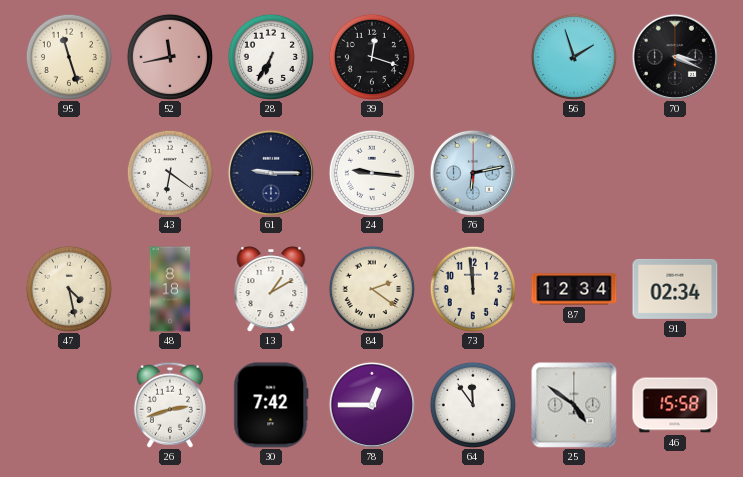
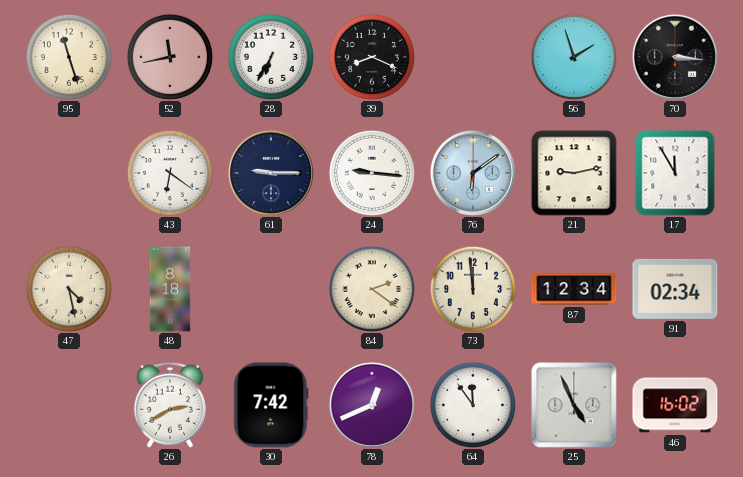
39: 12:18 -> 8:19
70: 3:19 -> 3:16
76: 6:13 -> 6:09
21: none -> 9:13
17: none -> 11:55
13: 1:10 -> none
26: 2:42 -> 2:40
78: 12:45 -> 12:41
25: 4:51 -> 4:56
46: 15:58 -> 16:02
